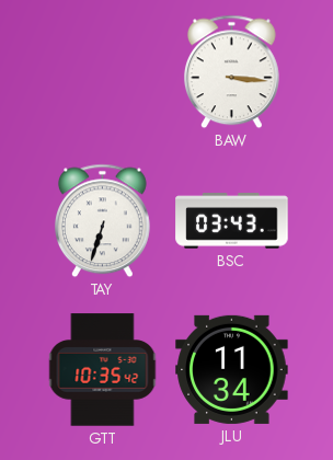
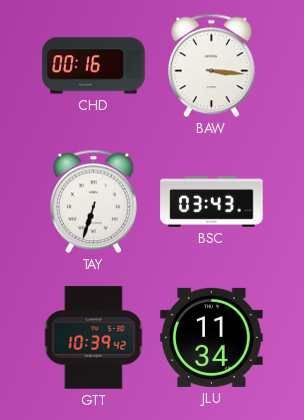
CHD: none -> 00:16
GTT: 10:35 -> 10:39
